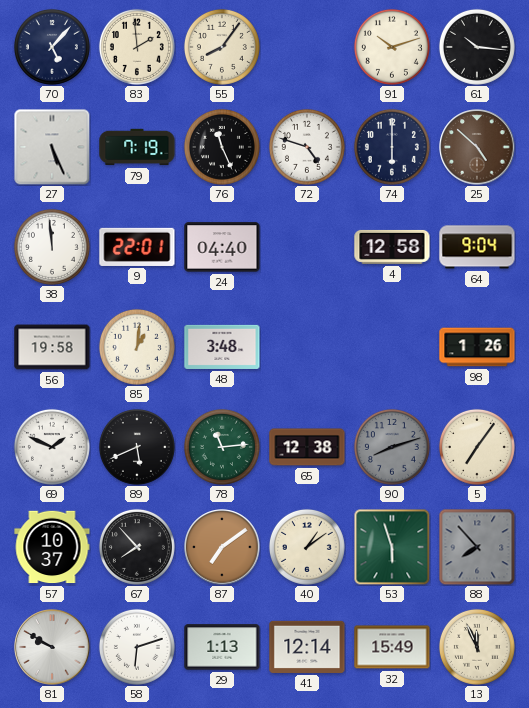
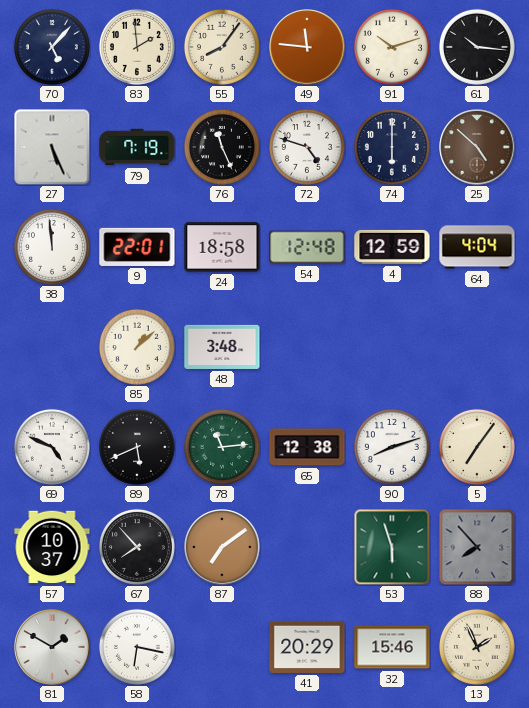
49: none -> 11:46
24: 04:40 -> 18:58
54: none -> 12:48
4: 12:58 -> 12:59
64: 9:04 -> 4:04
56: 19:58 -> none
85: 1:01 -> 1:08
98: 1:26 -> none
69: 1:49 -> 4:49
90 dial: grey -> white
40: 1:09 -> none
81: 9:50 -> 1:50
58: 6:12 -> 6:17
29: 1:13 -> none
41: 12:14 -> 20:29
32: 15:49 -> 15:46
13: 11:56 -> 1:56
